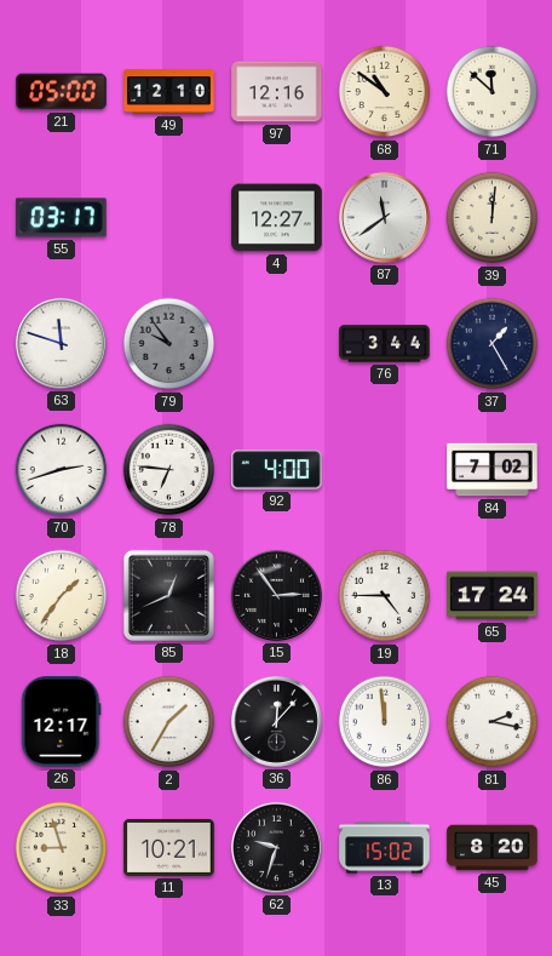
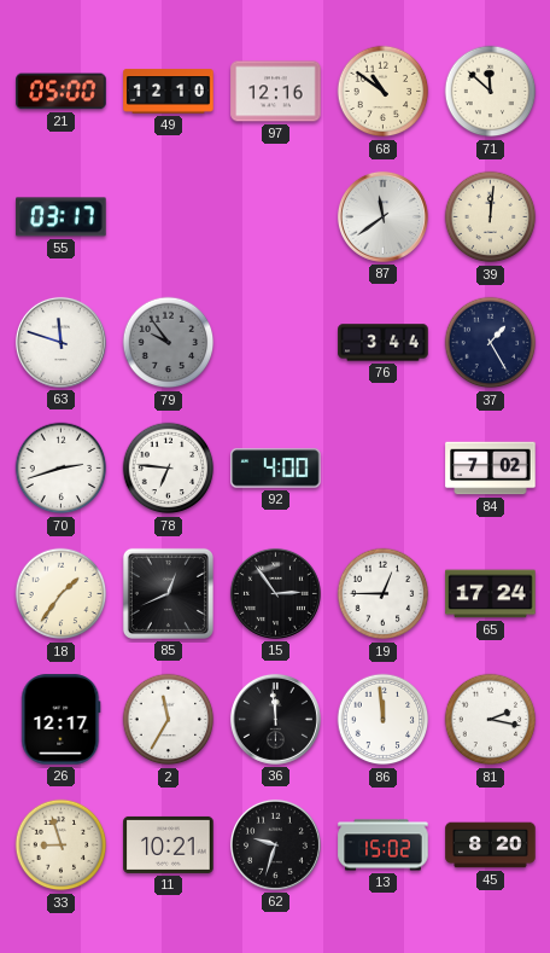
4: 12:27 -> none
19: 4:45 -> 12:45
2: 1:35 -> 11:35
36: 12:07 -> 11:59
